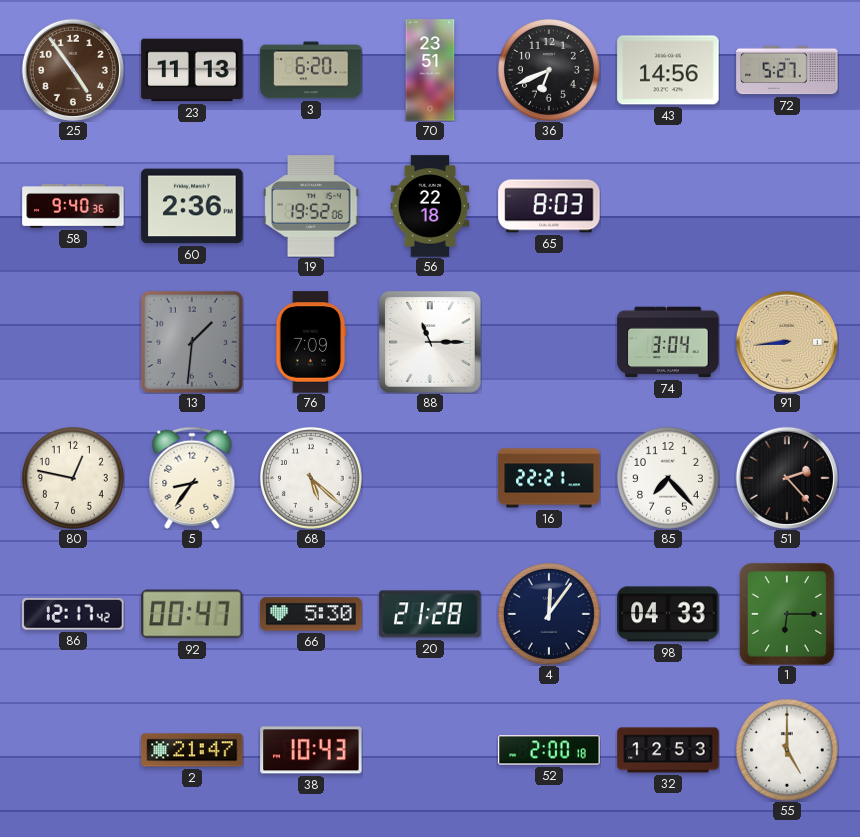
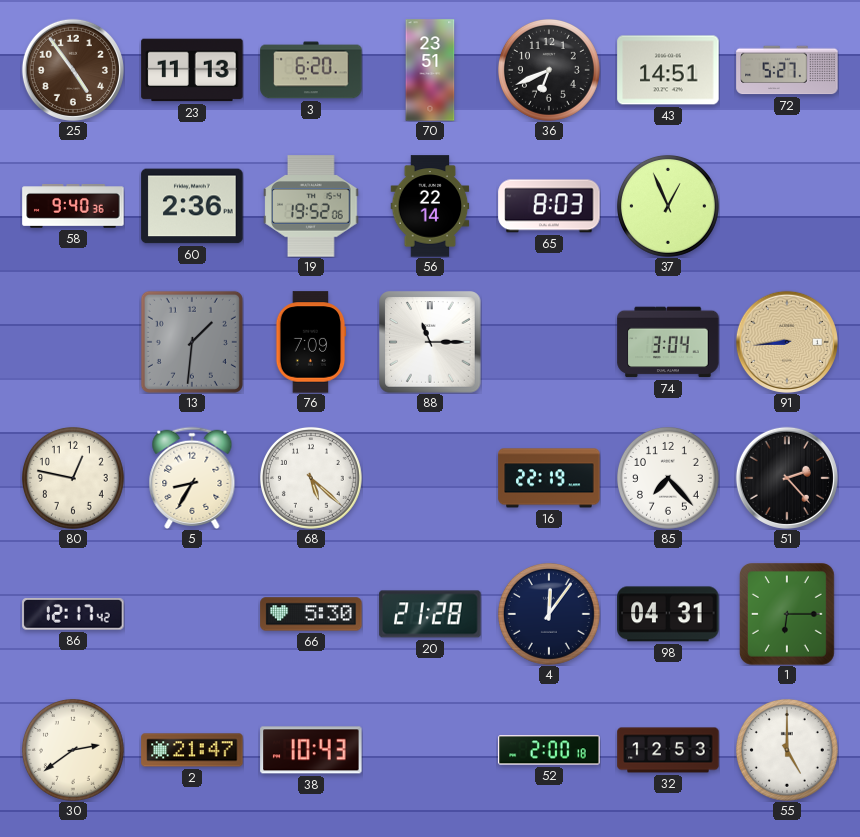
43: 14:56 -> 14:51
56: 22:18 -> 22:14
37: none -> 12:56
5: 8:36 -> 8:35
16: 22:21 -> 22:19
92: 00:47 -> none
98: 04:33 -> 04:31
30: none -> 2:39
